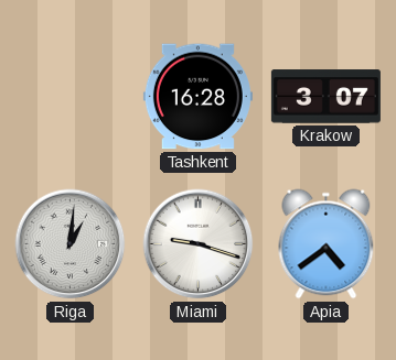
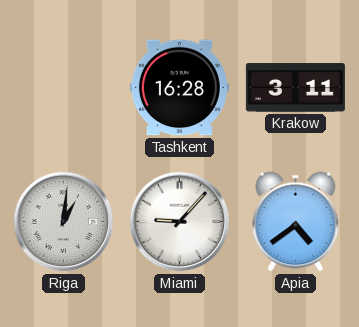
Krakow: 3:07 -> 3:11
Miami: 9:18 -> 9:07
